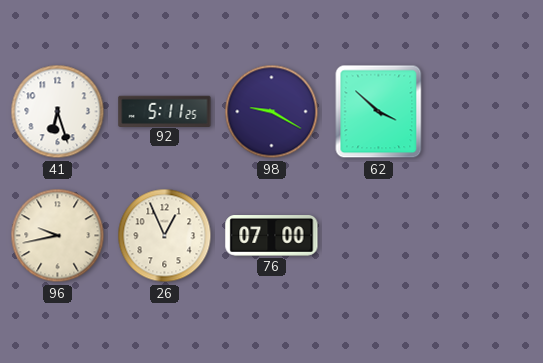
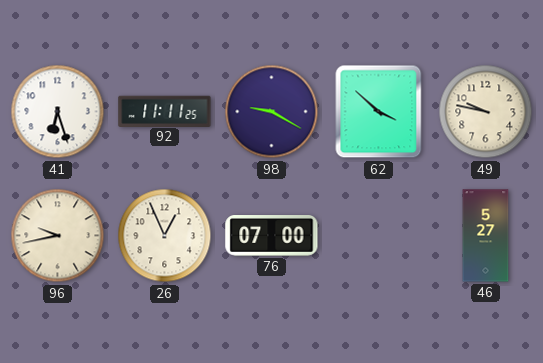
92: 5:11 -> 11:11
49: none -> 9:47
46: none -> 5:27
